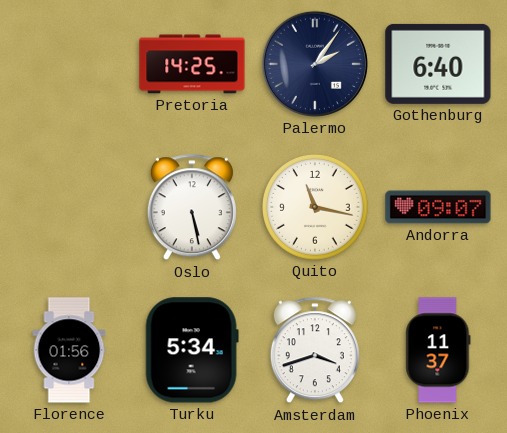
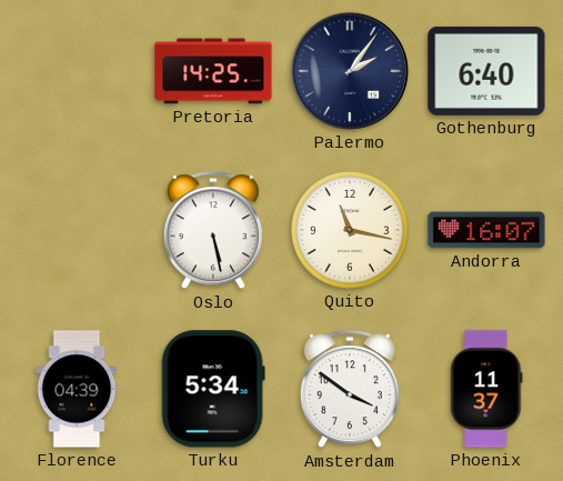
Andorra: 09:07 -> 16:07
Florence: 01:56 -> 04:39
Amsterdam: 3:42 -> 3:51
